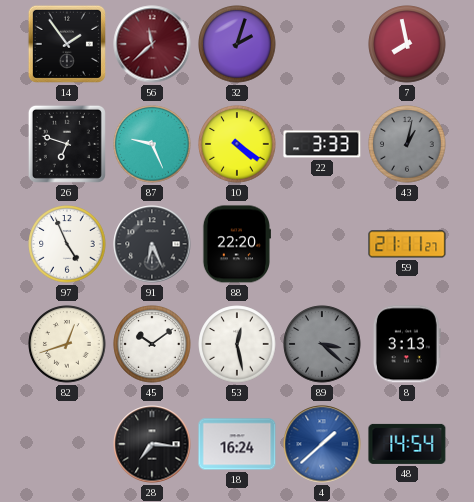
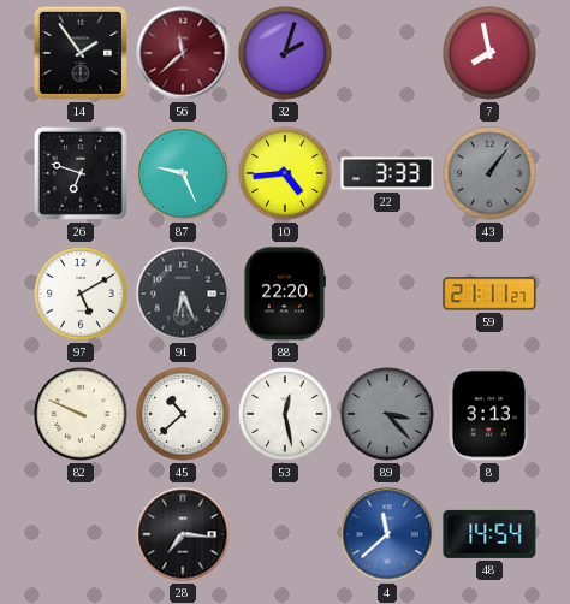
10: 4:21 -> 4:44
43: 1:02 -> 1:06
97: 4:56 -> 5:10
82: 12:42 -> 9:49
45: 10:09 -> 10:38
89: 3:22 -> 3:23
18: 16:24 -> none
4: 1:38 -> 11:38
